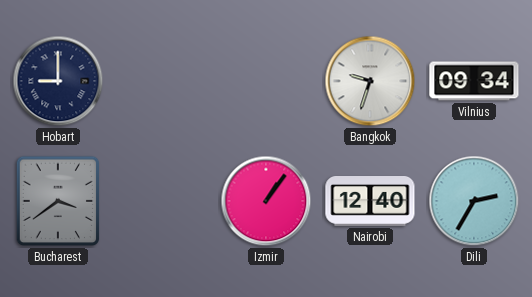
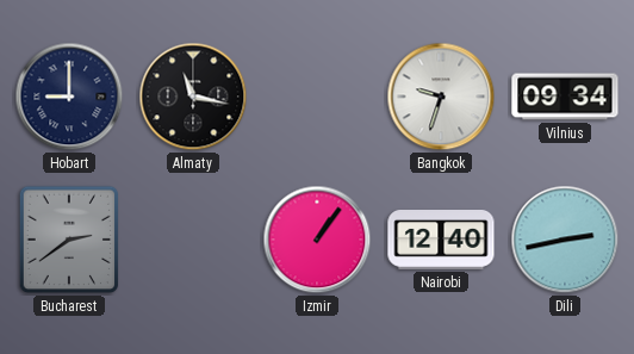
Almaty: none -> 11:17
Bucharest: 3:39 -> 2:39
Dili: 2:35 -> 2:43
